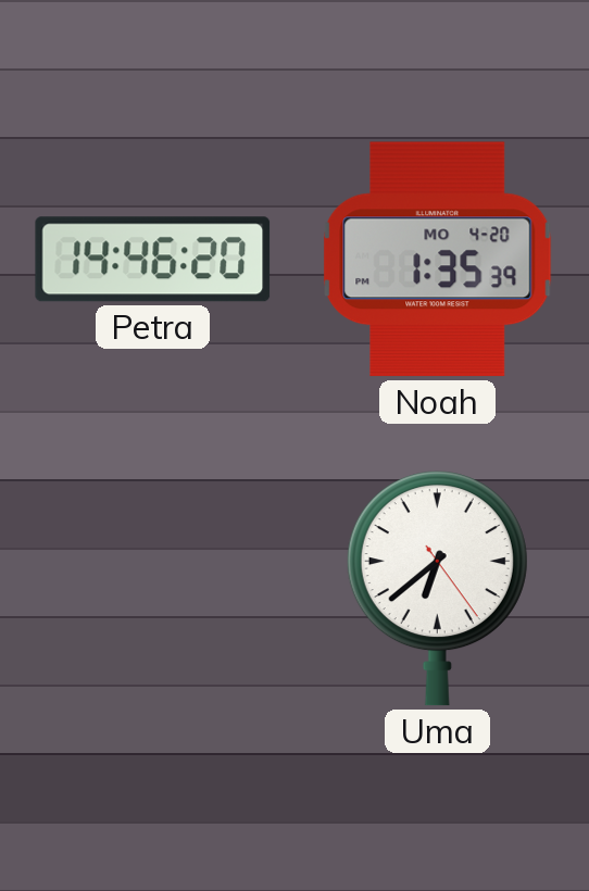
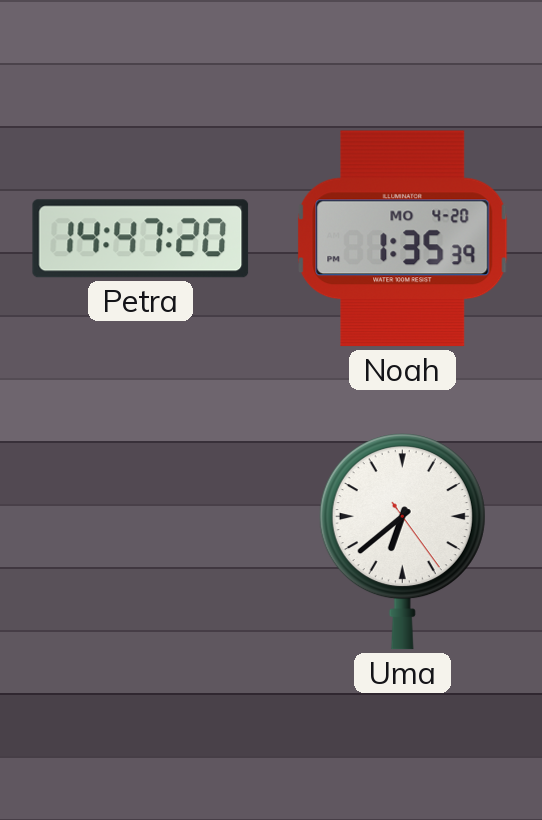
Petra: 14:46 -> 14:47
